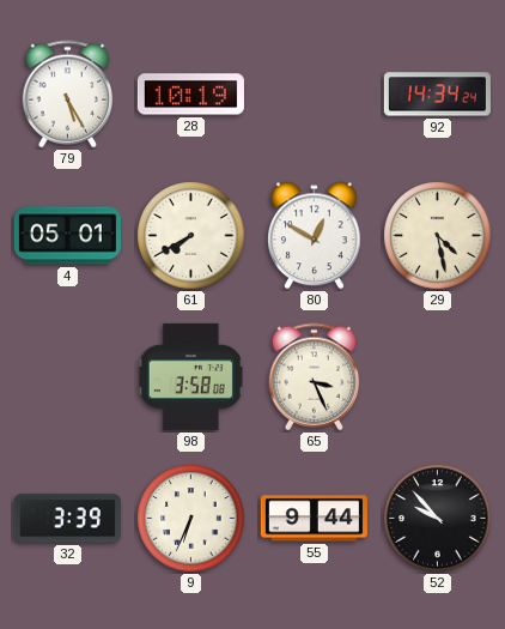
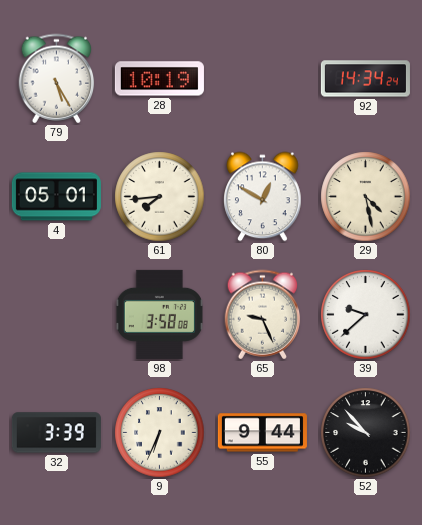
61: 7:40 -> 7:44
65: 3:26 -> 9:26
39: none -> 9:38
